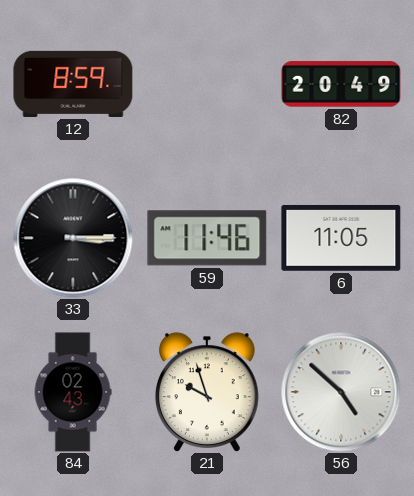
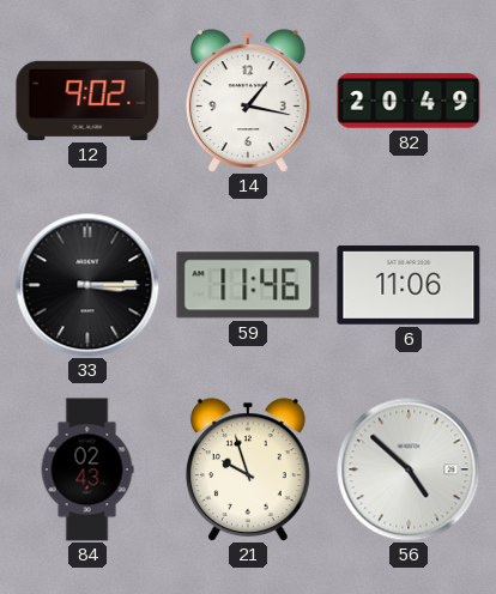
12: 8:59 -> 9:02
14: none -> 1:17
6: 11:05 -> 11:06
